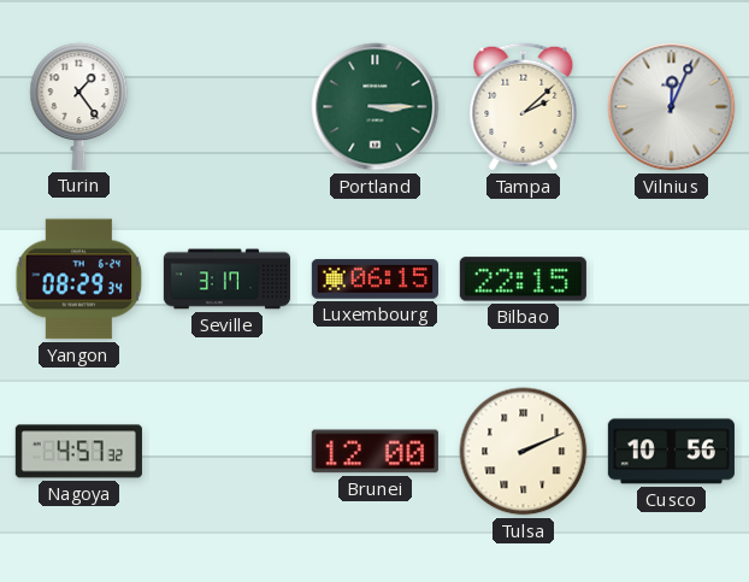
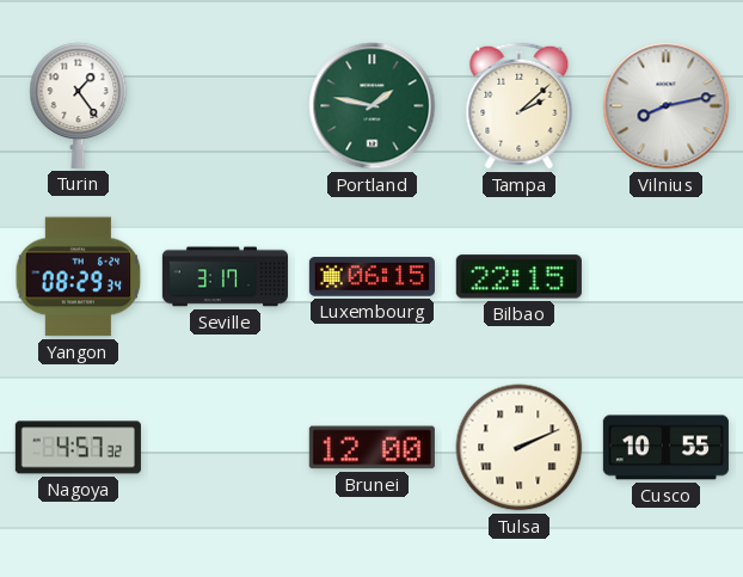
Portland: 3:15 -> 1:47
Vilnius: 12:04 -> 8:13
Cusco: 10:56 -> 10:55
